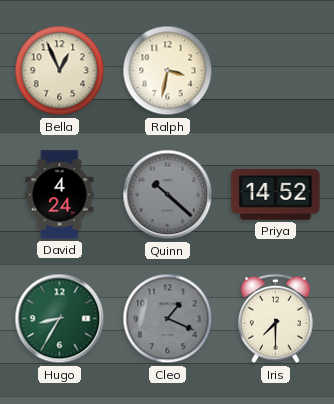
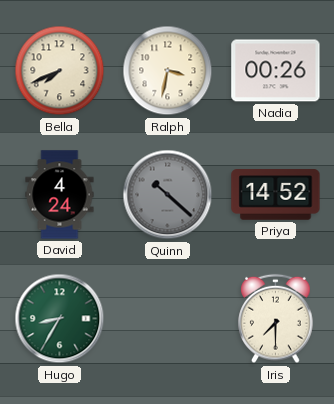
Bella: 12:56 -> 7:41
Nadia: none -> 00:26
Cleo: 1:19 -> none
